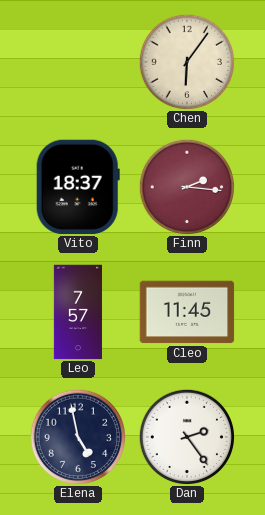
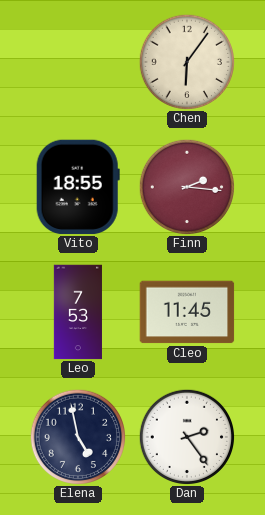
Vito: 18:37 -> 18:55
Leo: 7:57 -> 7:53
